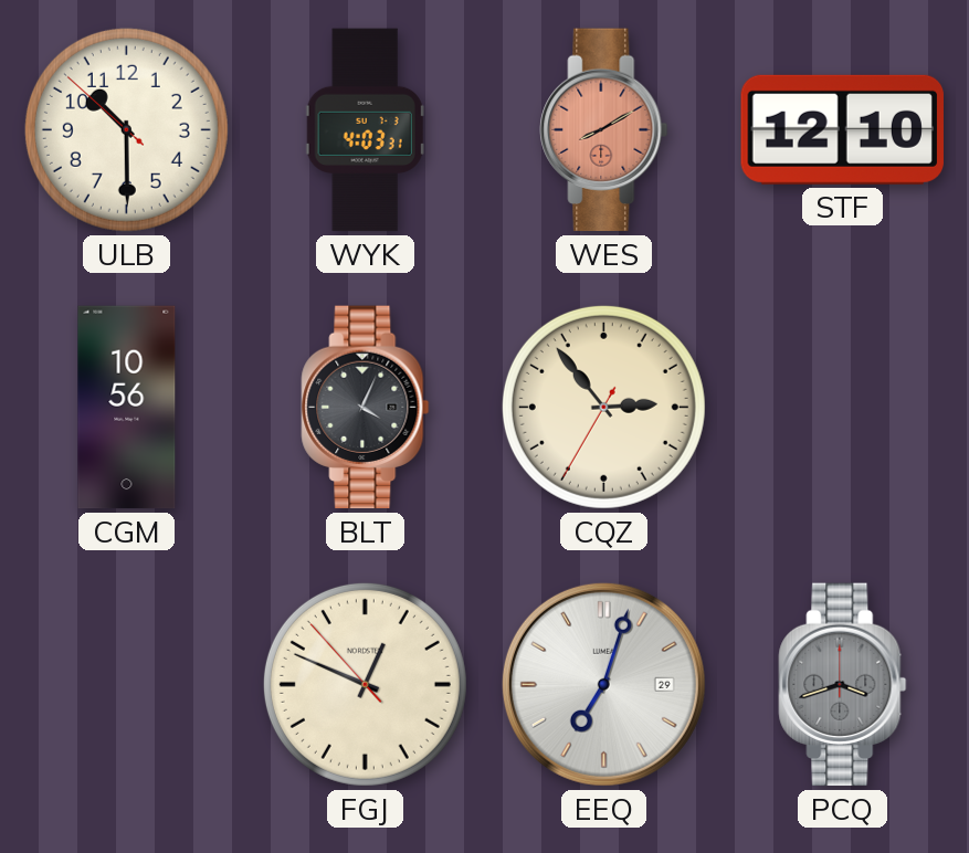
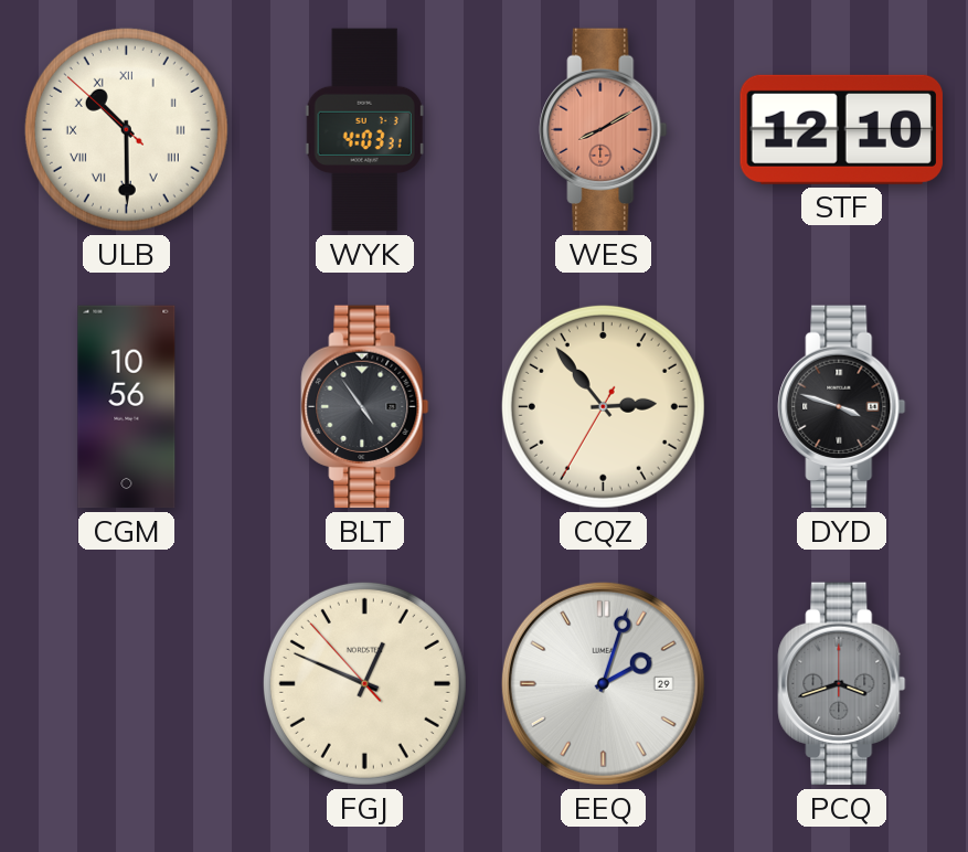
ULB numerals: Arabic -> Roman
BLT: 4:04 -> 4:54
DYD: none -> 3:48
EEQ: 7:03 -> 2:03
